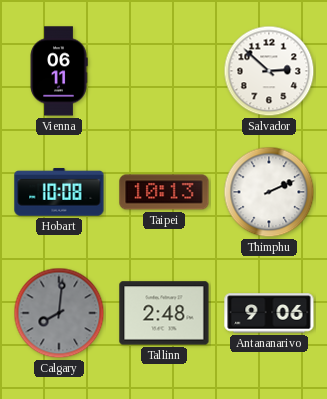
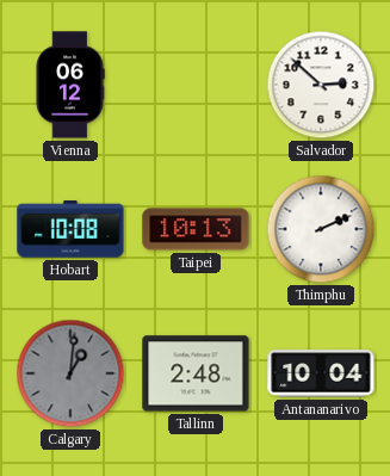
Vienna: 06:11 -> 06:12
Calgary: 8:01 -> 1:01
Antananarivo: 9:06 -> 10:04
